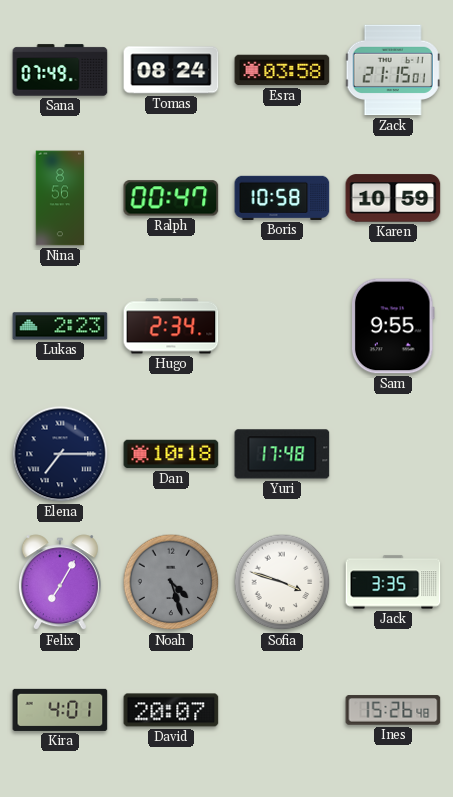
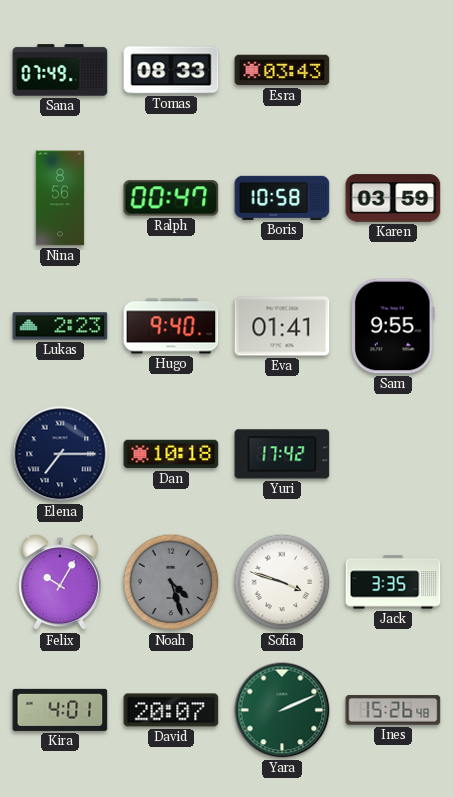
Tomas: 08:24 -> 08:33
Esra: 03:58 -> 03:43
Zack: 21:15 -> none
Karen: 10:59 -> 03:59
Hugo: 2:34 -> 9:40
Eva: none -> 01:41
Yuri: 17:48 -> 17:42
Felix: 7:05 -> 10:05
Yara: none -> 2:11
